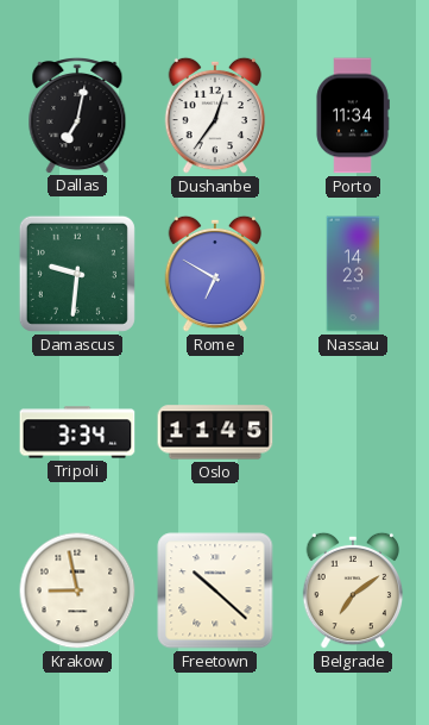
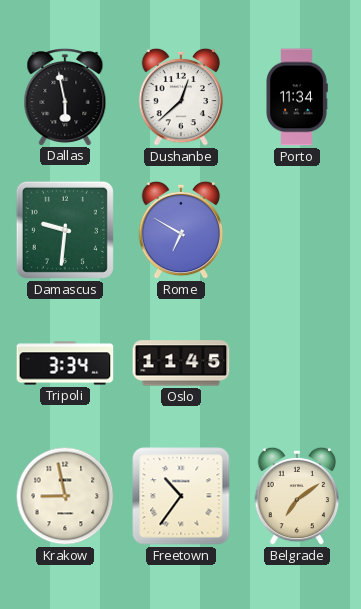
Dallas: 7:02 -> 5:58
Dushanbe: 12:36 -> 12:38
Nassau: 14:23 -> none
Freetown: 10:22 -> 10:36
